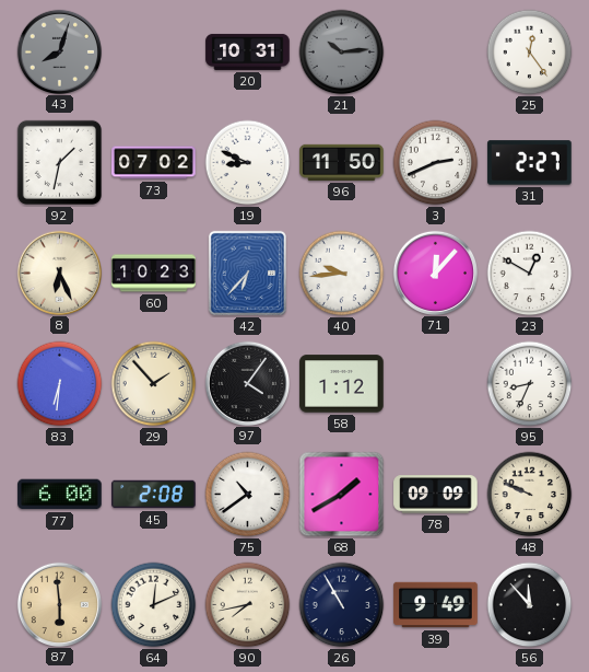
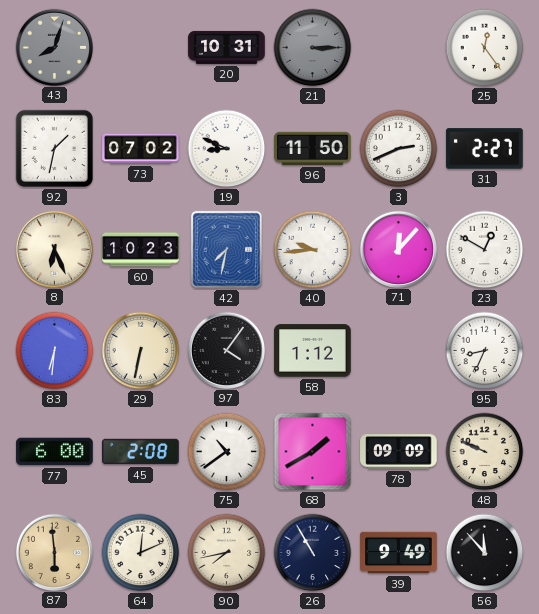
21: 10:14 -> 3:15
42: 6:37 -> 7:32
29: 1:53 -> 6:32
